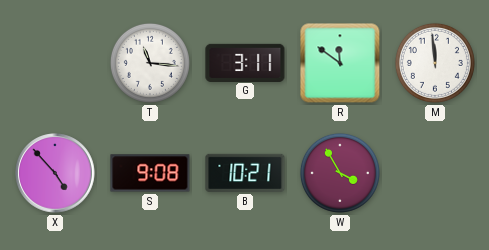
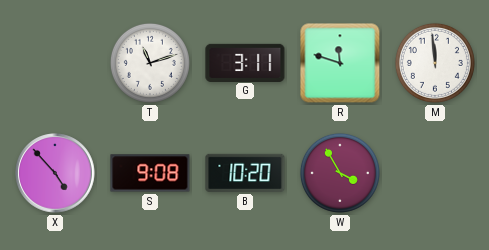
T: 11:16 -> 11:12
R: 11:51 -> 11:48
B: 10:21 -> 10:20
